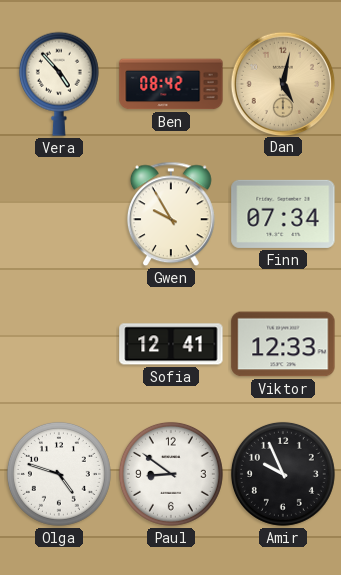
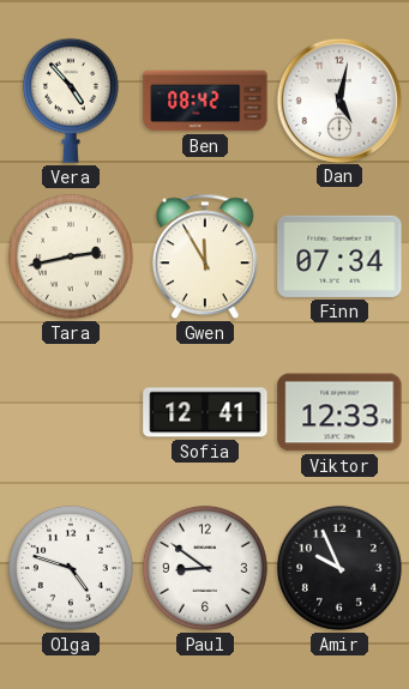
Dan dial: champagne -> white
Tara: none -> 2:43
Gwen: 9:55 -> 11:55
